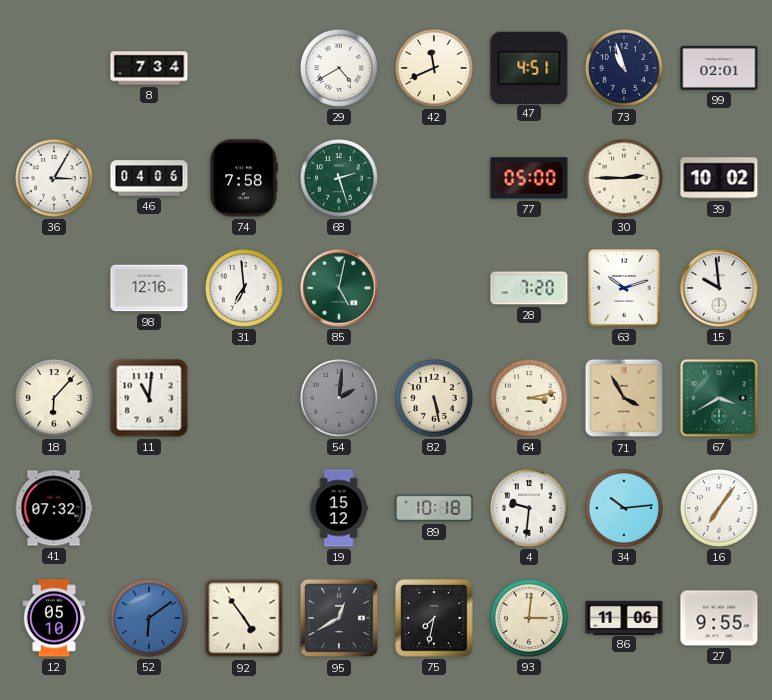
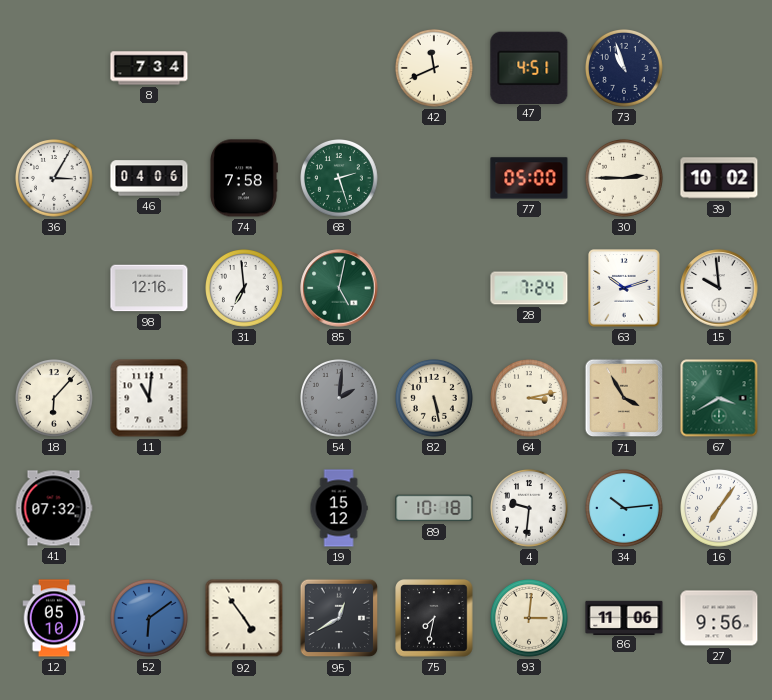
29: 4:40 -> none
99: 02:01 -> none
28: 7:20 -> 7:24
27: 9:55 -> 9:56
